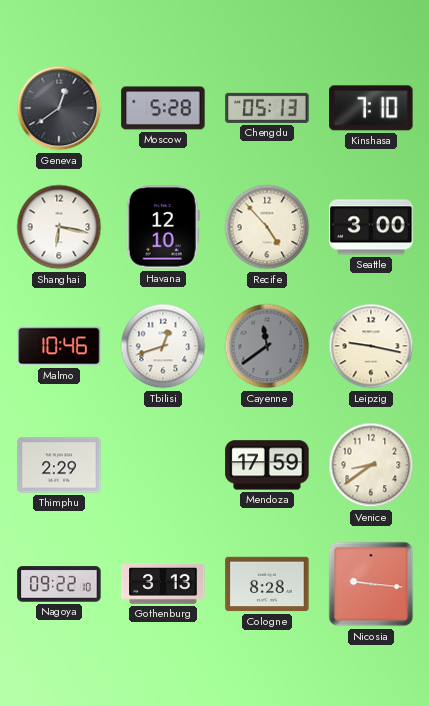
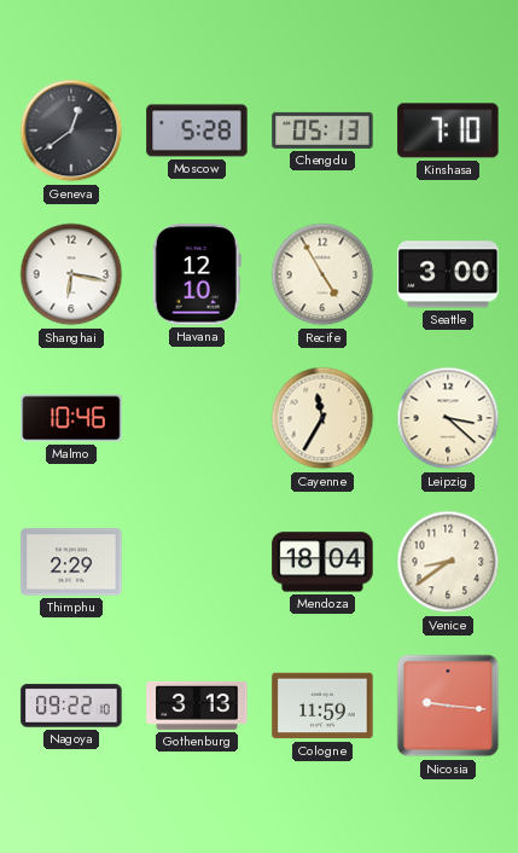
Recife: 4:53 -> 4:55
Tbilisi: 12:42 -> none
Cayenne: 11:39 -> 11:35
Cayenne dial: grey -> cream
Leipzig: 9:17 -> 3:22
Mendoza: 17:59 -> 18:04
Cologne: 8:28 -> 11:59
